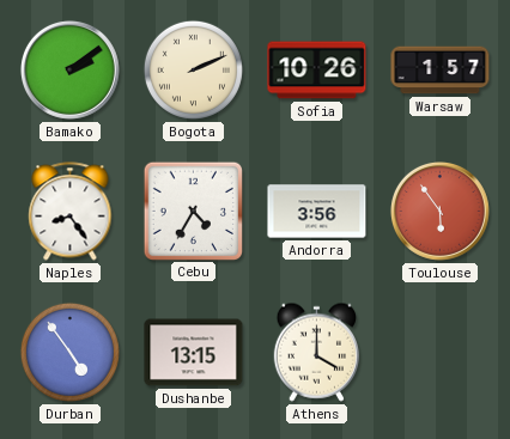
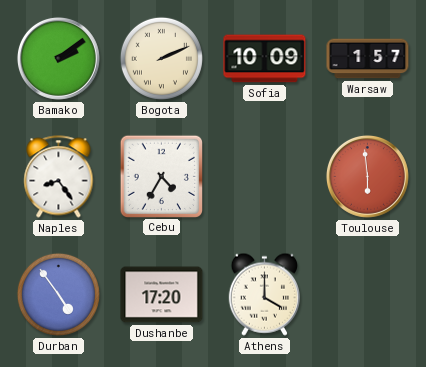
Sofia: 10:26 -> 10:09
Andorra: 3:56 -> none
Toulouse: 5:54 -> 5:59
Dushanbe: 13:15 -> 17:20
